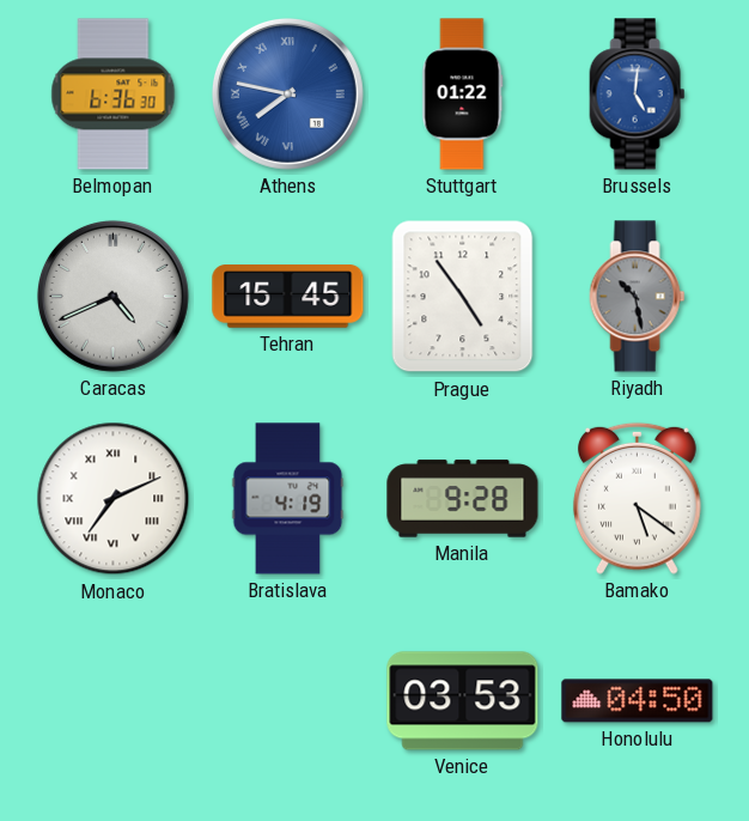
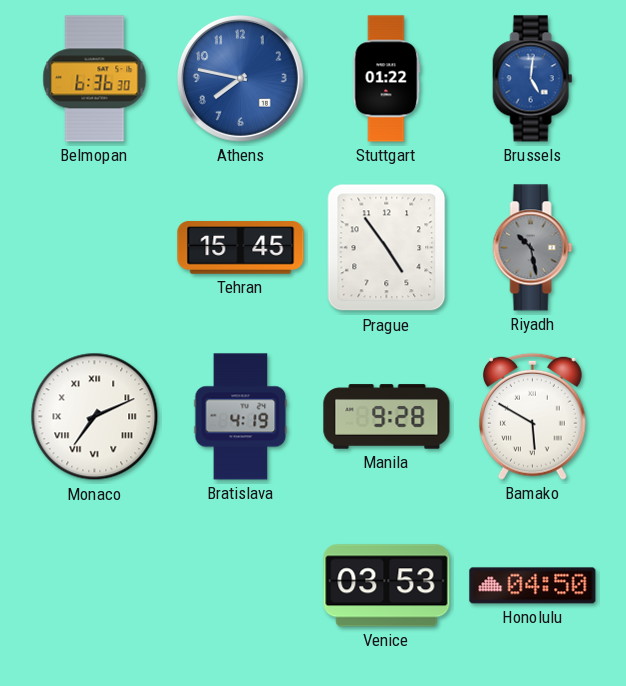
Athens numerals: Roman -> Arabic
Caracas: 4:41 -> none
Bamako: 5:21 -> 5:50
